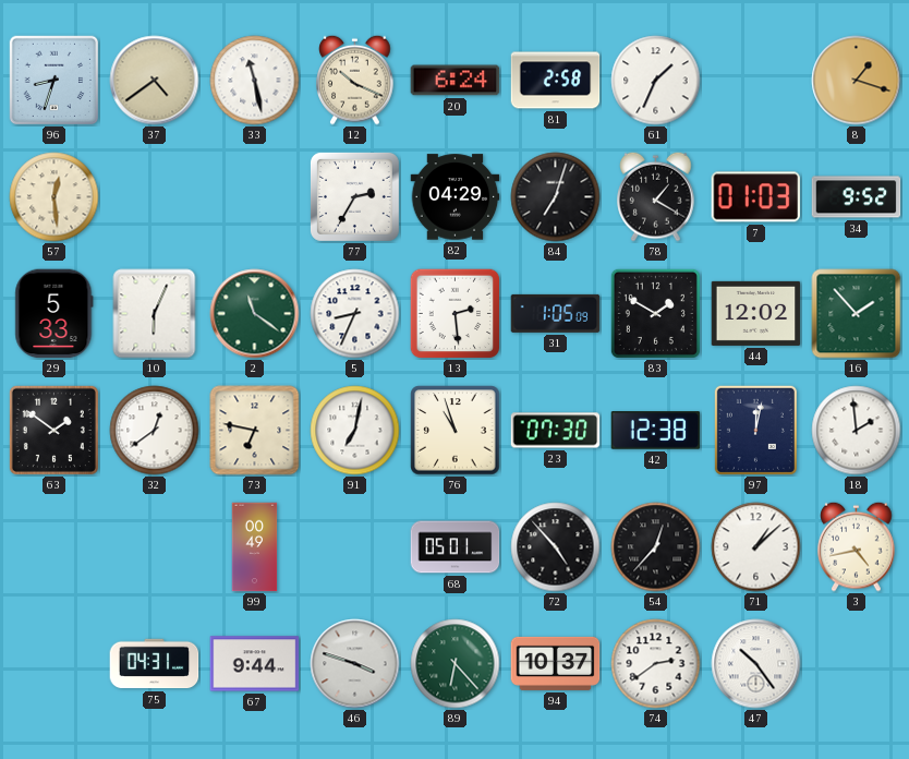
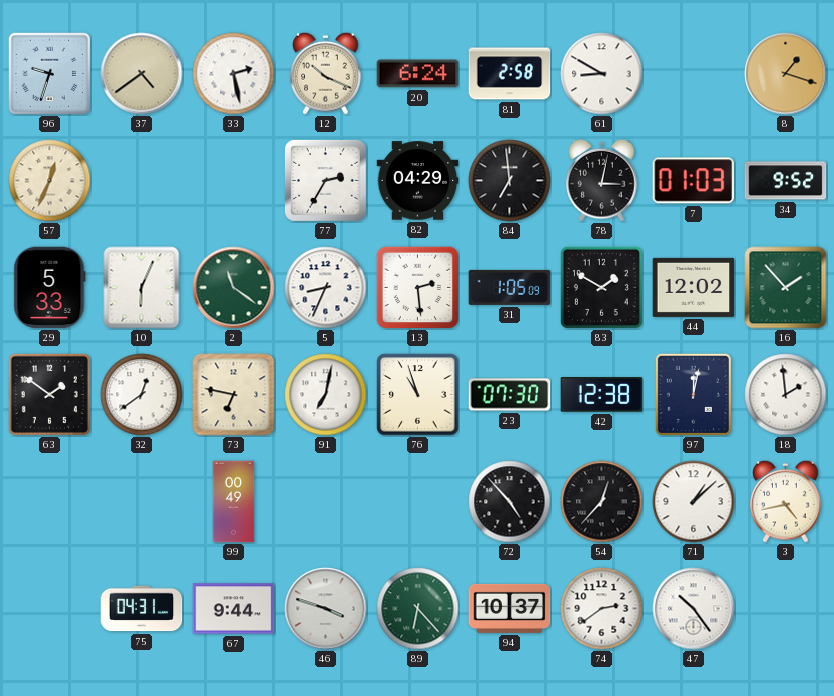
96: 8:33 -> 9:33
33: 11:28 -> 2:28
61: 1:34 -> 8:50
57: 12:29 -> 12:34
84: 7:03 -> 6:59
78: 1:20 -> 3:02
68: 05:01 -> none
